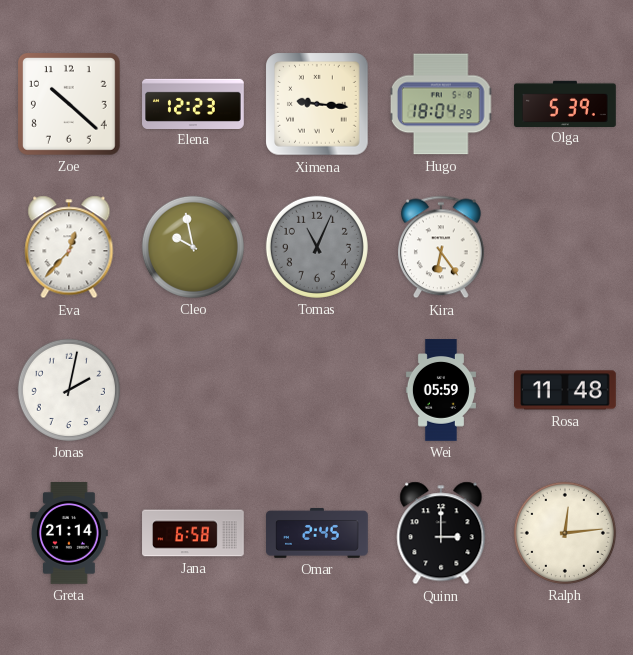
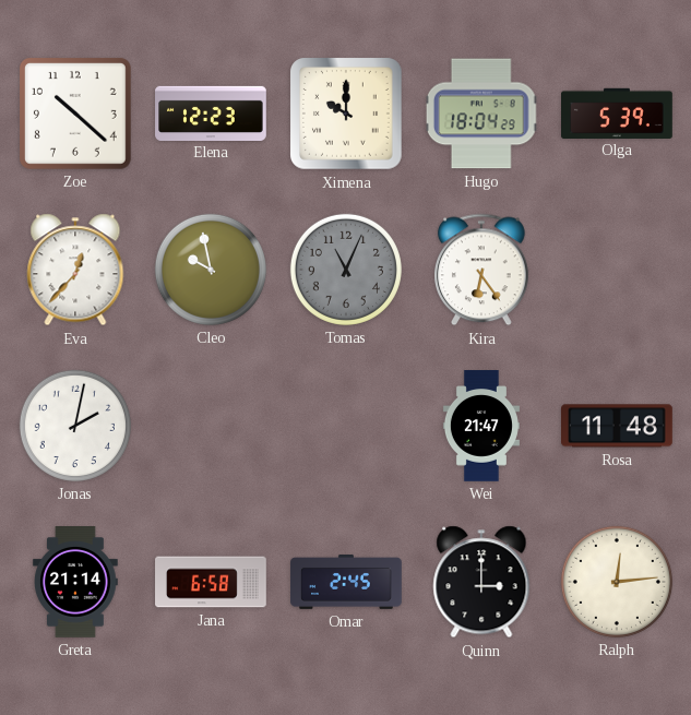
Ximena: 9:16 -> 10:00
Wei: 05:59 -> 21:47
